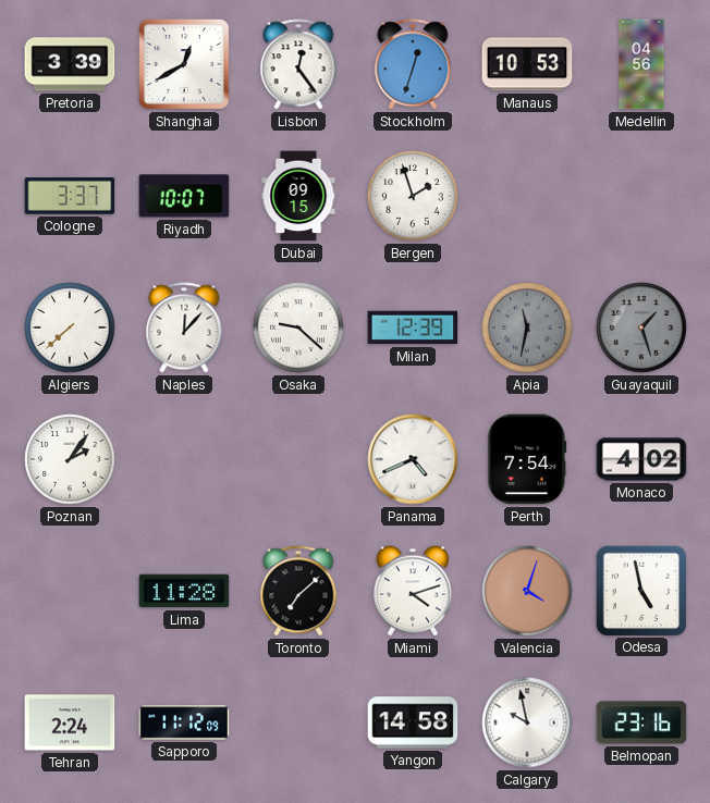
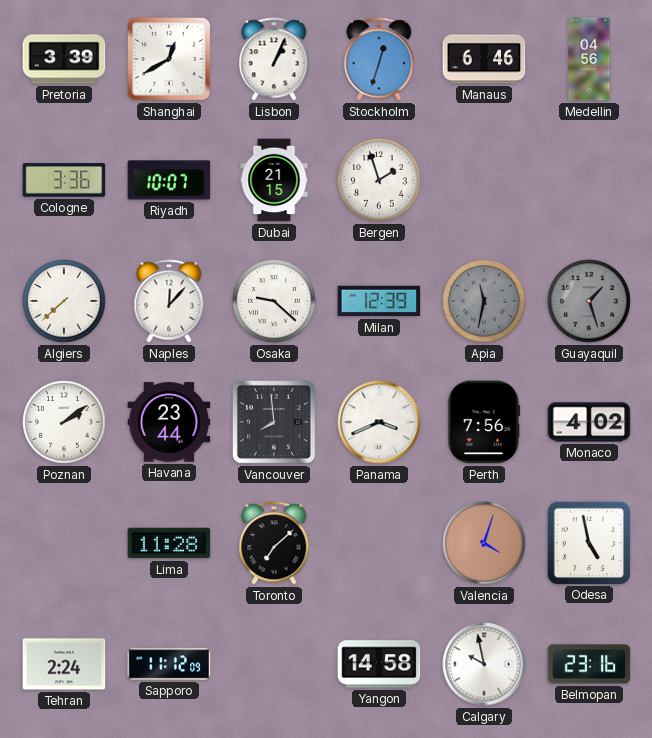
Lisbon: 12:24 -> 1:04
Manaus: 10:53 -> 6:46
Cologne: 3:37 -> 3:36
Dubai: 09:15 -> 21:15
Poznan: 2:06 -> 2:09
Havana: none -> 23:44
Vancouver: none -> 7:59
Panama: 4:41 -> 3:41
Perth: 7:54 -> 7:56
Miami: 4:12 -> none
